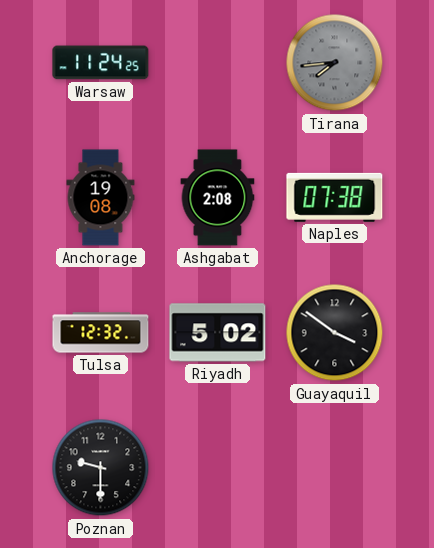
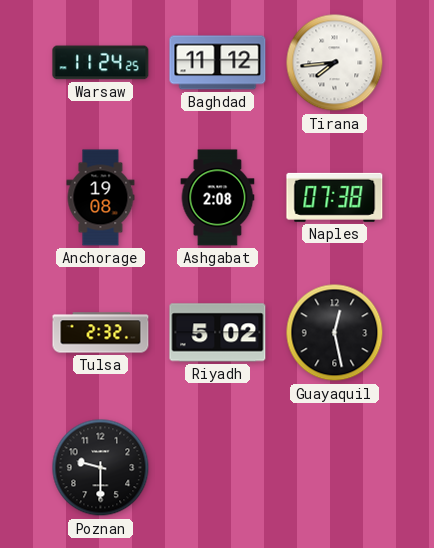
Baghdad: none -> 11:12
Tirana dial: grey -> white
Tulsa: 12:32 -> 2:32
Guayaquil: 3:51 -> 12:28
